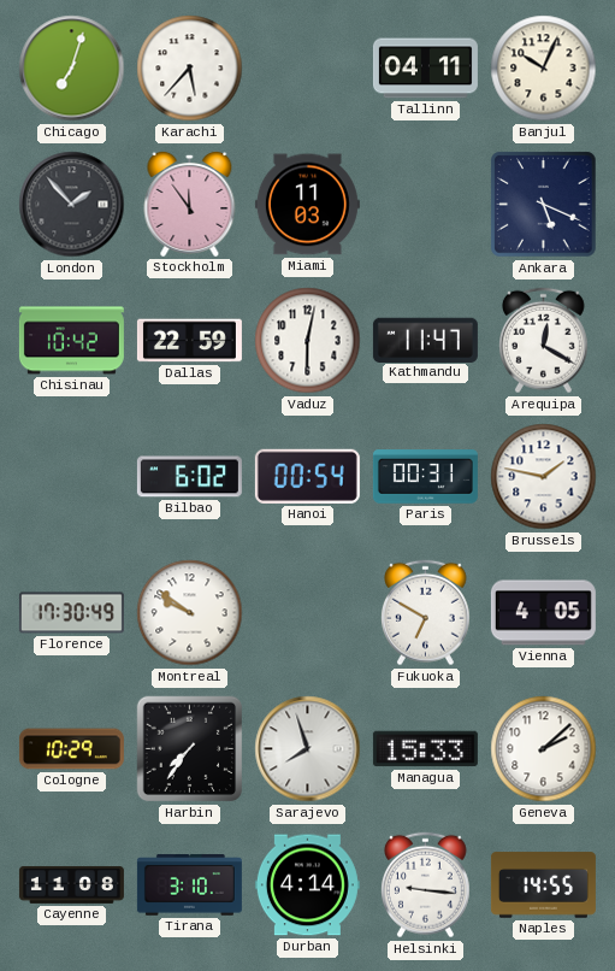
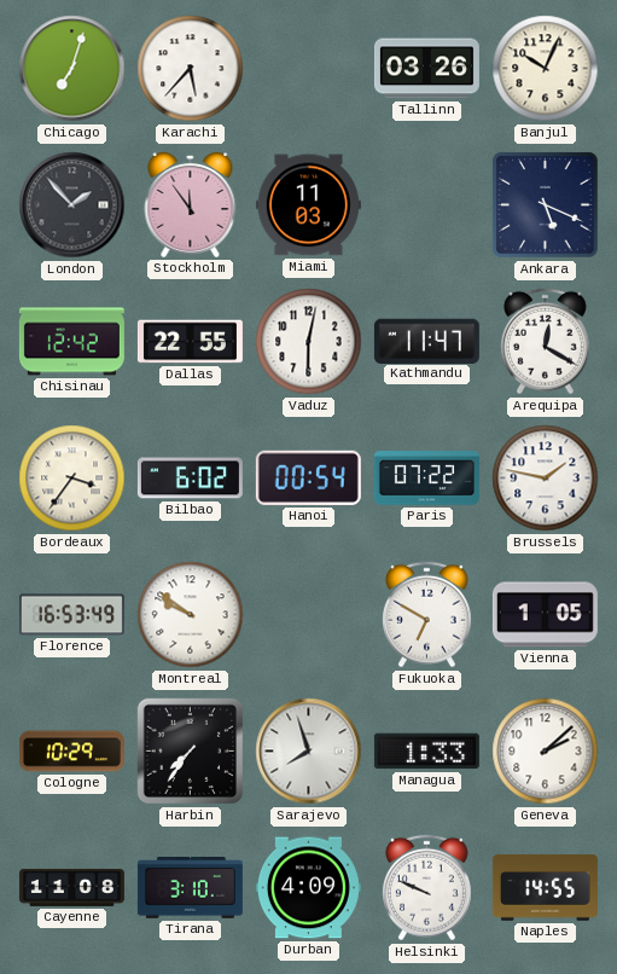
Tallinn: 04:11 -> 03:26
Chisinau: 10:42 -> 12:42
Dallas: 22:59 -> 22:55
Bordeaux: none -> 3:36
Paris: 00:31 -> 07:22
Florence: 17:30 -> 16:53
Vienna: 4:05 -> 1:05
Managua: 15:33 -> 1:33
Durban: 4:14 -> 4:09
Helsinki: 9:16 -> 9:49
